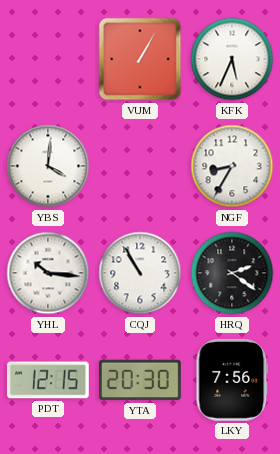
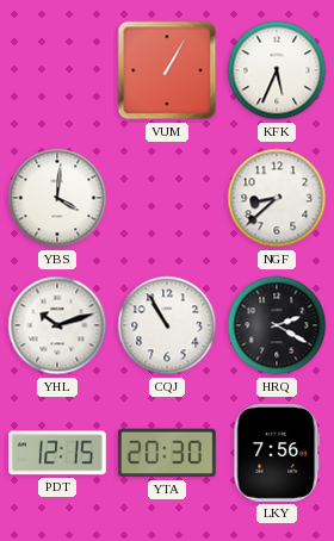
NGF: 8:35 -> 8:38
YHL: 10:16 -> 10:12
HRQ: 2:21 -> 2:20
